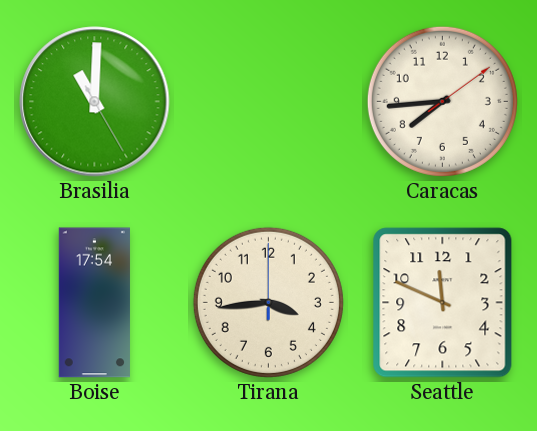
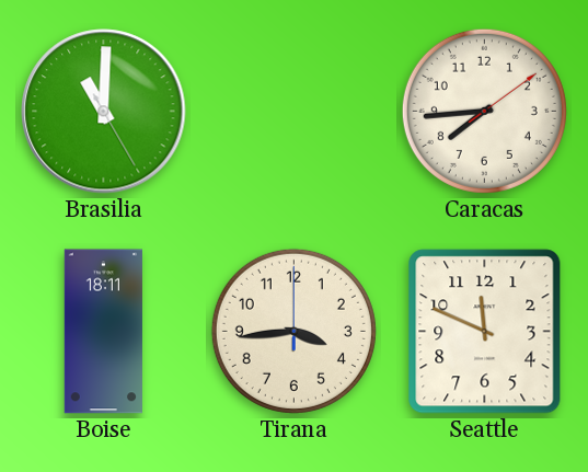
Boise: 17:54 -> 18:11
